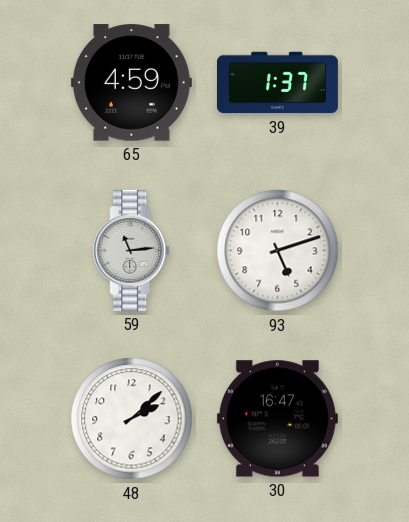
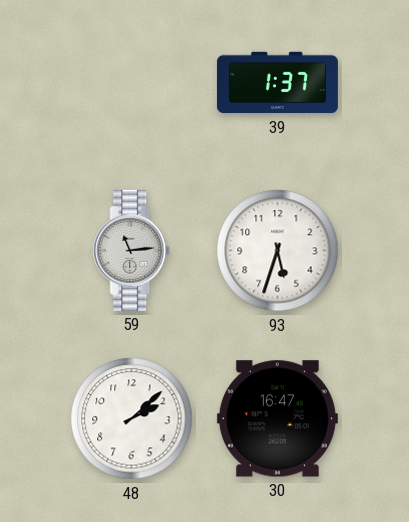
65: 4:59 -> none
93: 5:12 -> 5:33
